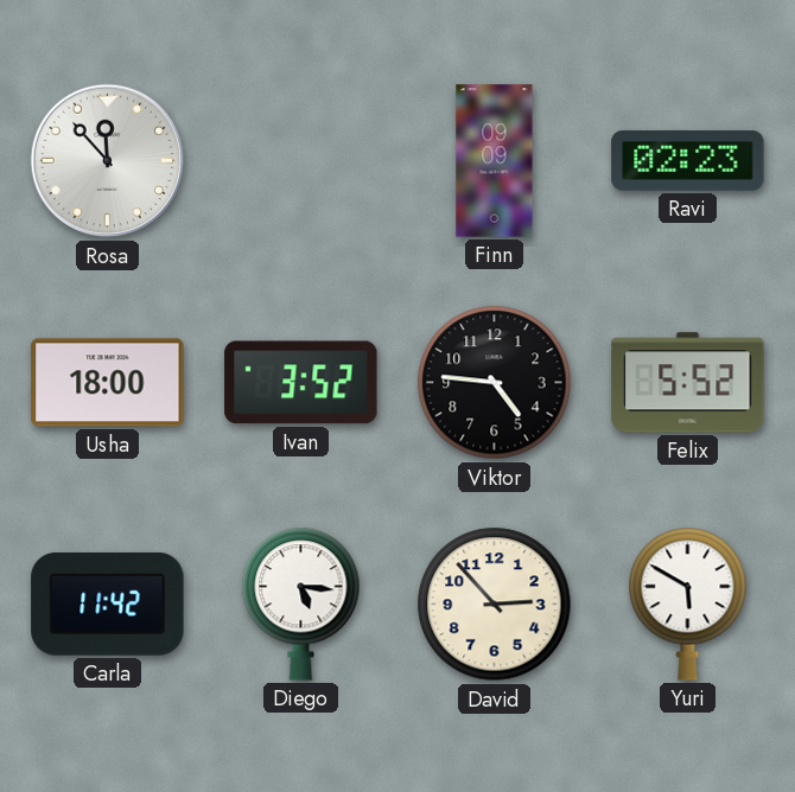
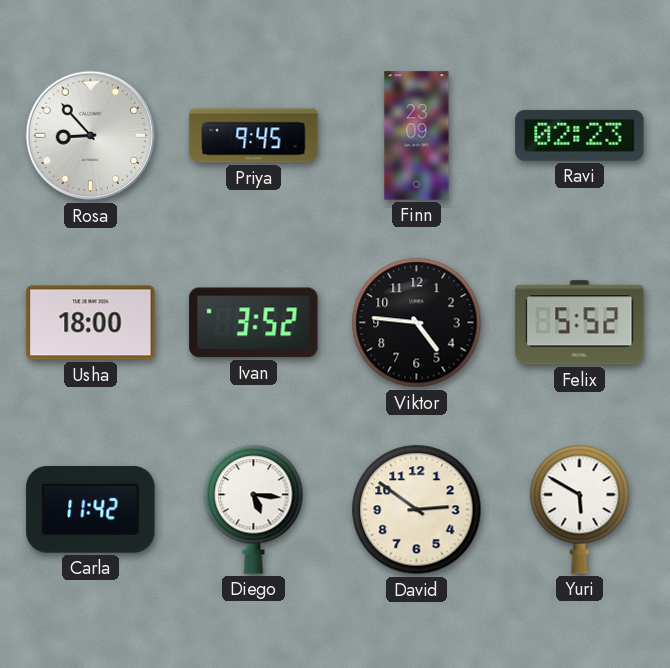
Rosa: 11:53 -> 8:53
Priya: none -> 9:45
Finn: 09:09 -> 23:09
David: 2:53 -> 2:51
